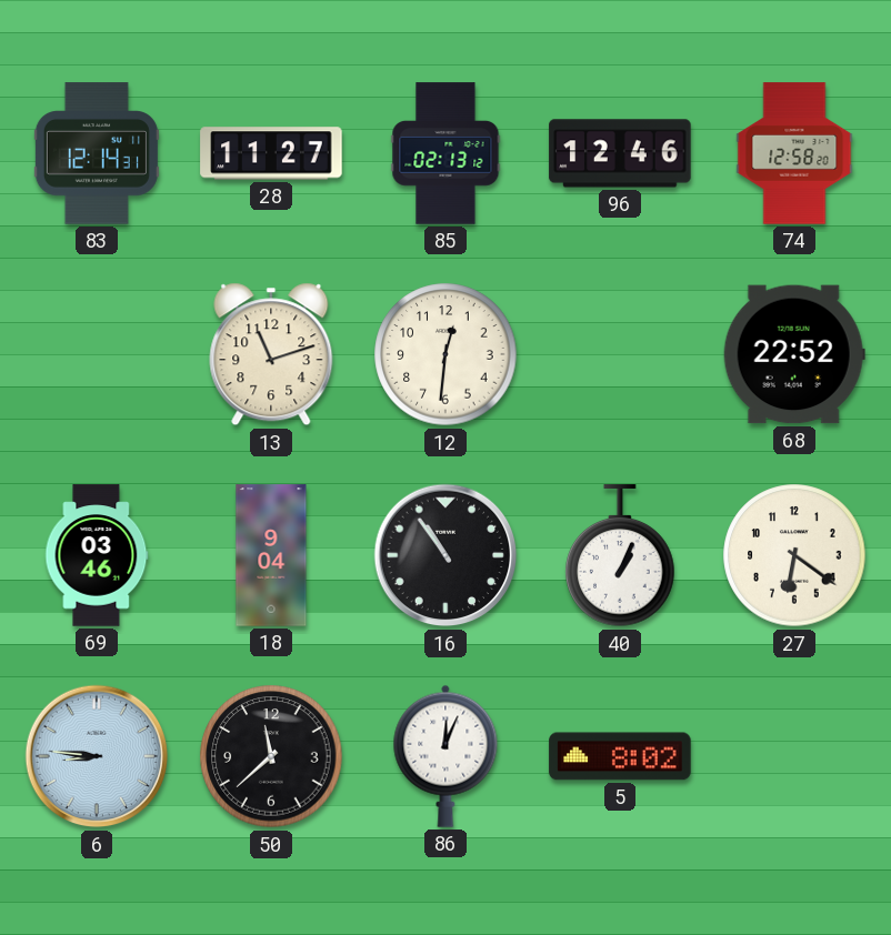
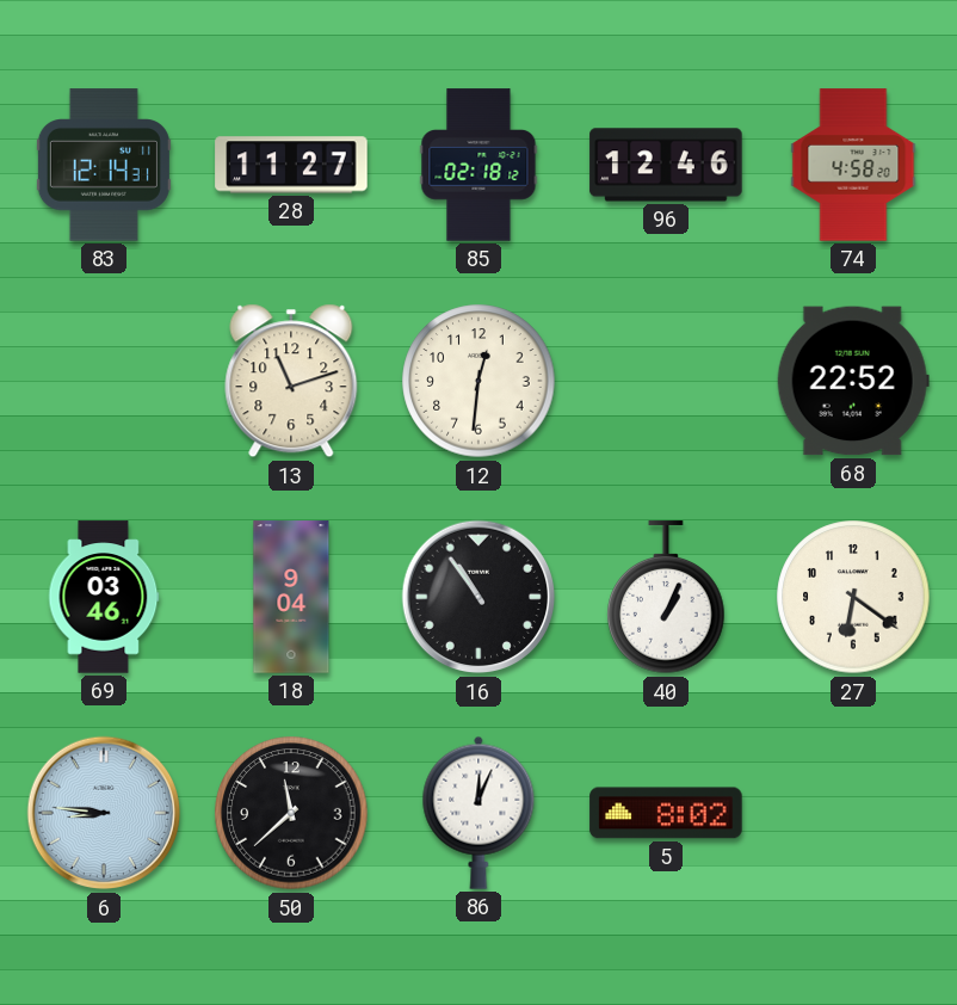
85: 02:13 -> 02:18
74: 12:58 -> 4:58
